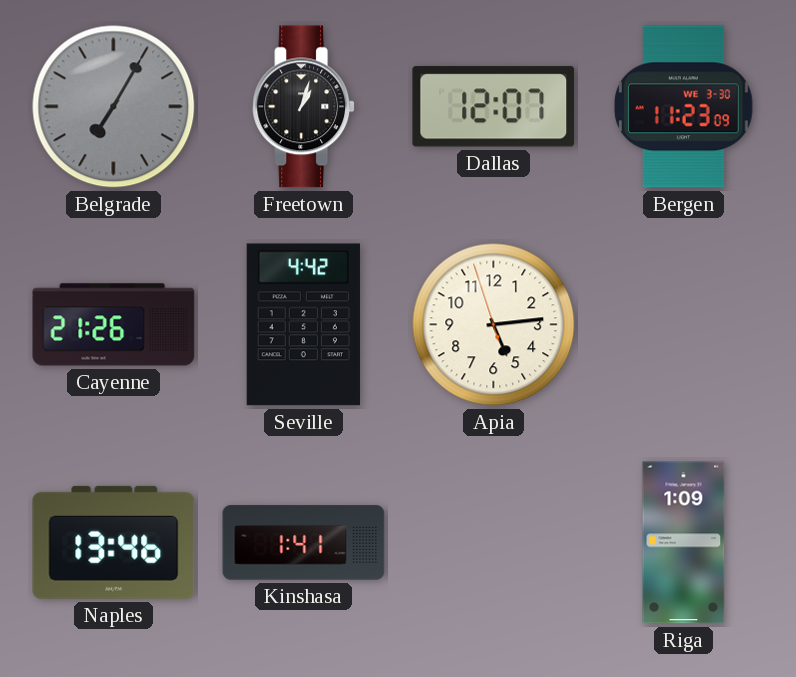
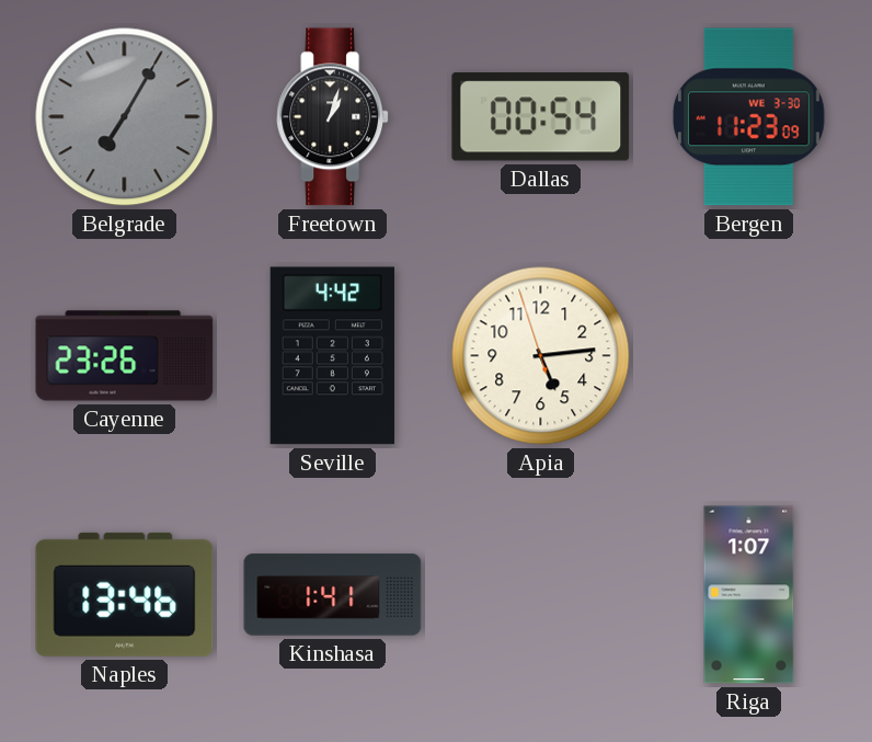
Dallas: 12:07 -> 00:54
Cayenne: 21:26 -> 23:26
Riga: 1:09 -> 1:07
